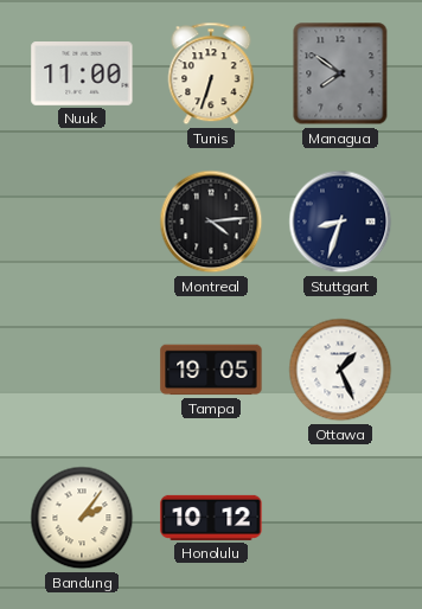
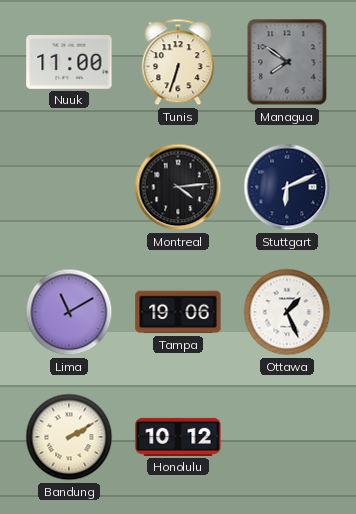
Stuttgart: 8:33 -> 6:11
Lima: none -> 11:10
Tampa: 19:05 -> 19:06
Bandung: 2:06 -> 2:10
